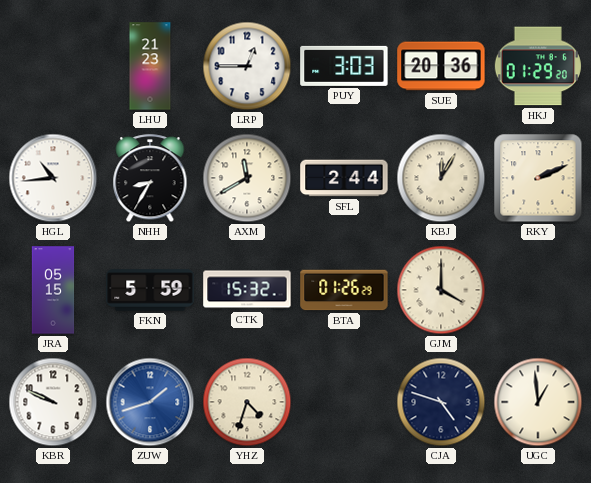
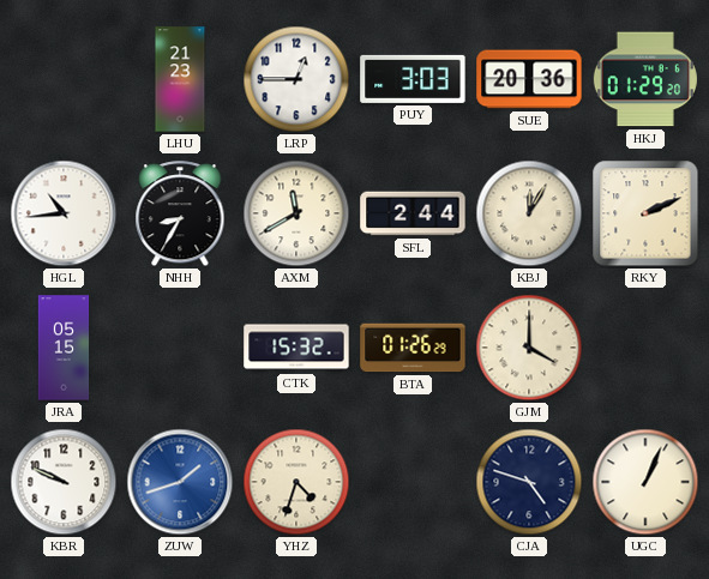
FKN: 5:59 -> none
UGC: 12:59 -> 1:04
